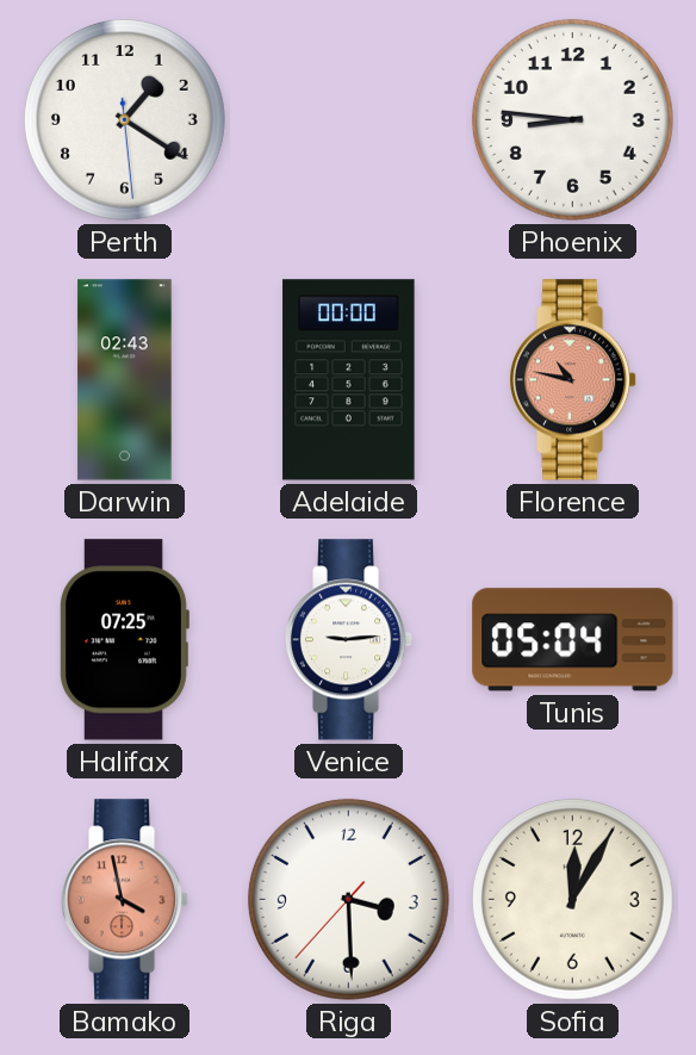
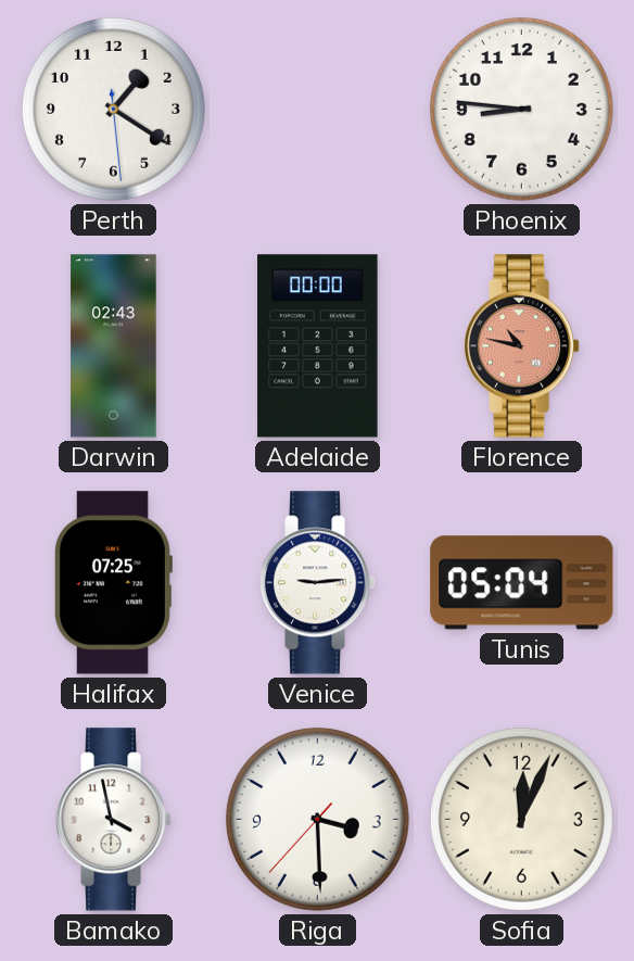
Bamako dial: salmon -> white
Sofia: 12:05 -> 12:04
